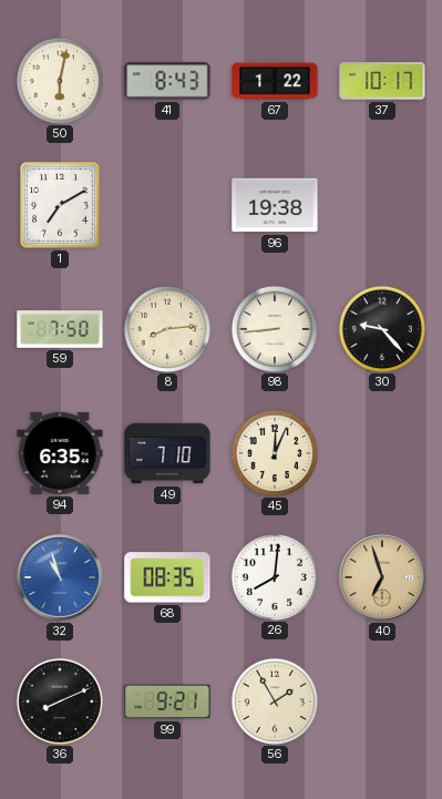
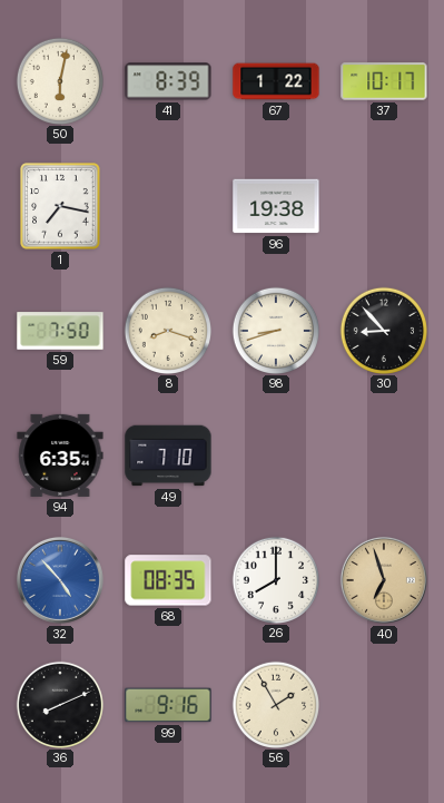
41: 8:43 -> 8:39
1: 7:10 -> 7:17
8: 8:14 -> 8:18
98: 8:44 -> 8:42
30: 9:23 -> 8:53
45: 12:04 -> none
32: 10:57 -> 4:53
26: 8:01 -> 8:00
99: 9:21 -> 9:16
